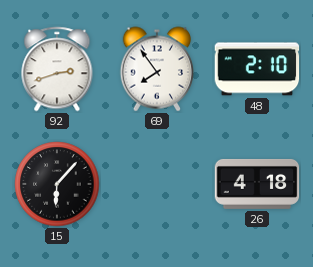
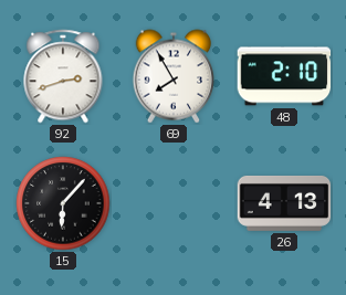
69: 7:54 -> 7:55
26: 4:18 -> 4:13
